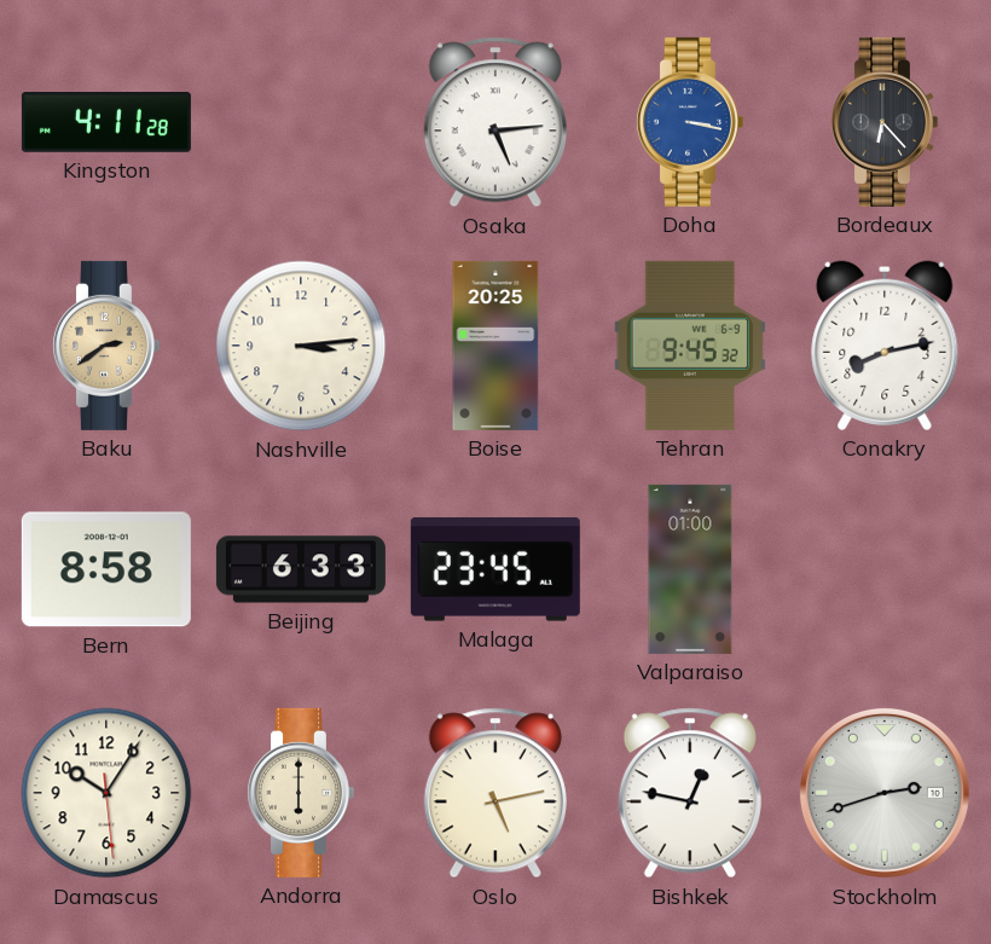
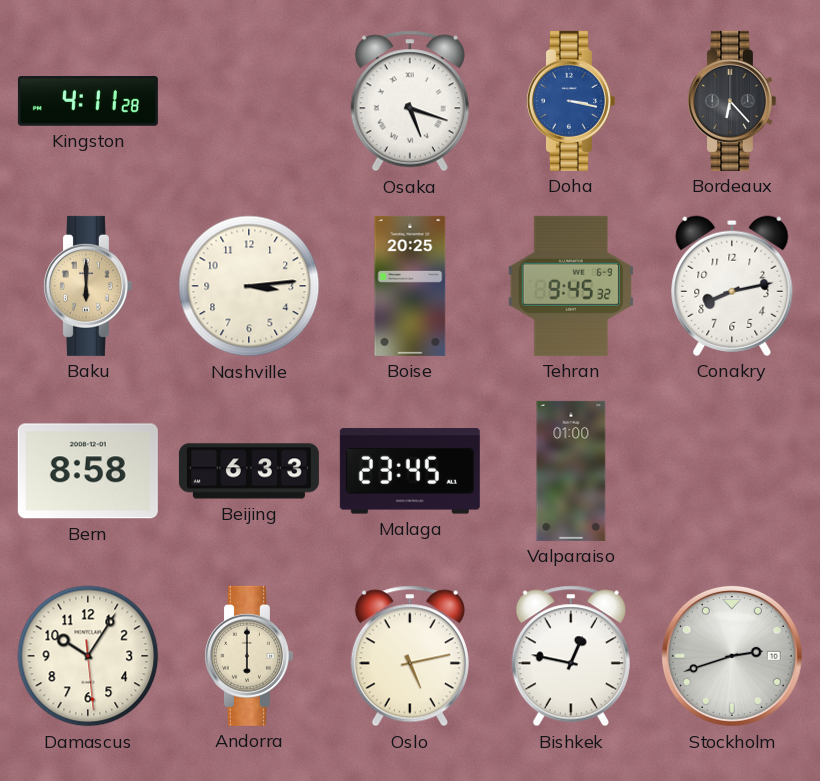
Osaka: 5:14 -> 5:18
Baku: 2:39 -> 6:00
